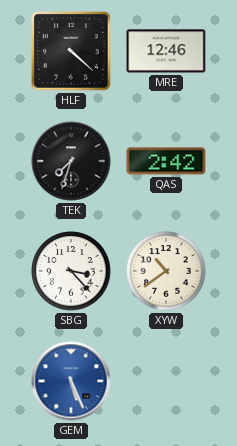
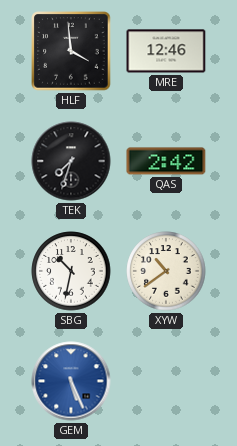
HLF: 4:22 -> 3:59
SBG: 3:23 -> 10:32
